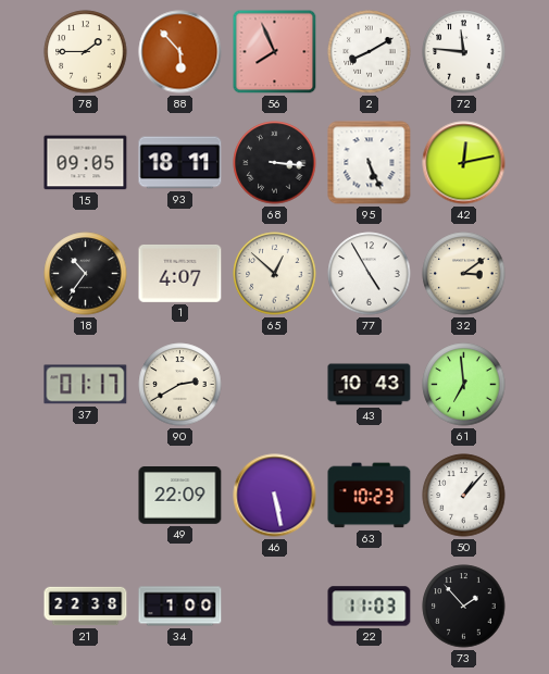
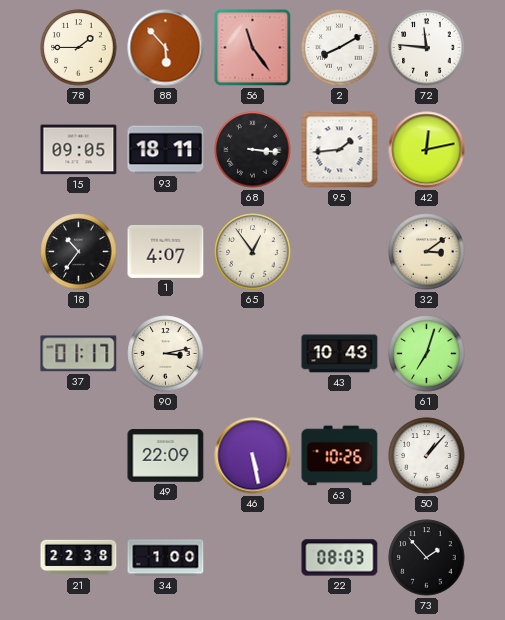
56: 7:56 -> 11:24
95: 5:26 -> 1:44
65: 12:52 -> 12:54
77: 4:55 -> none
90: 2:40 -> 3:13
61: 6:59 -> 7:03
63: 10:23 -> 10:26
22: 11:03 -> 08:03
